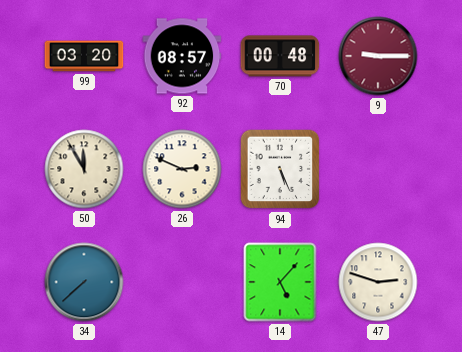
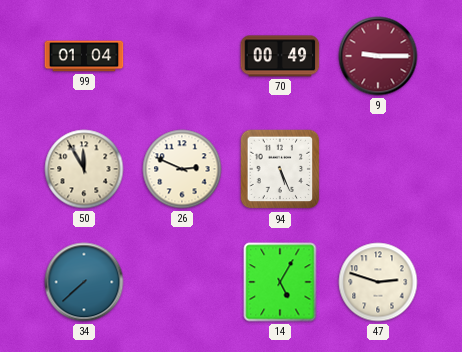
99: 03:20 -> 01:04
92: 08:57 -> none
70: 00:48 -> 00:49
14: 5:07 -> 5:05
